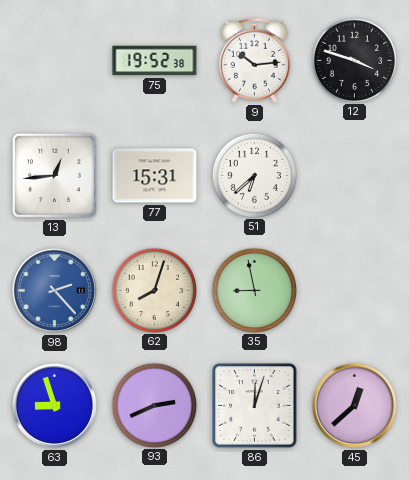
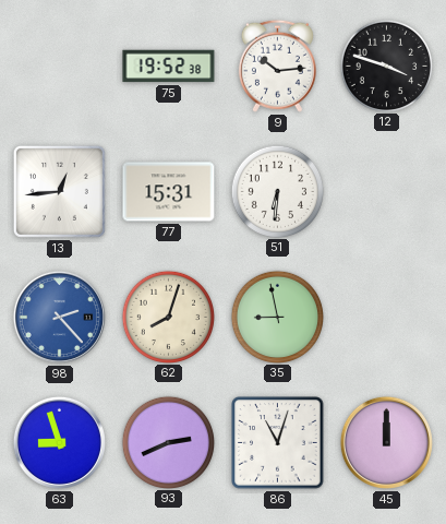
51: 6:38 -> 6:31
86: 12:03 -> 11:03
45: 12:38 -> 12:00
